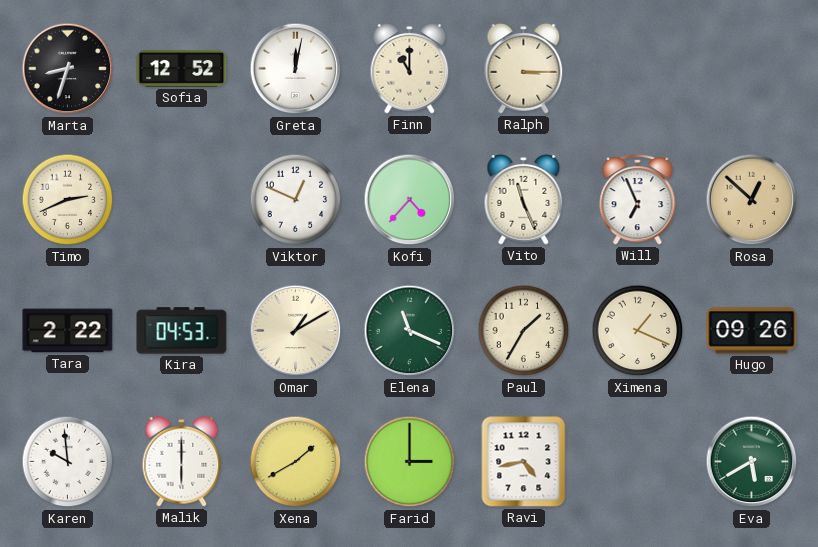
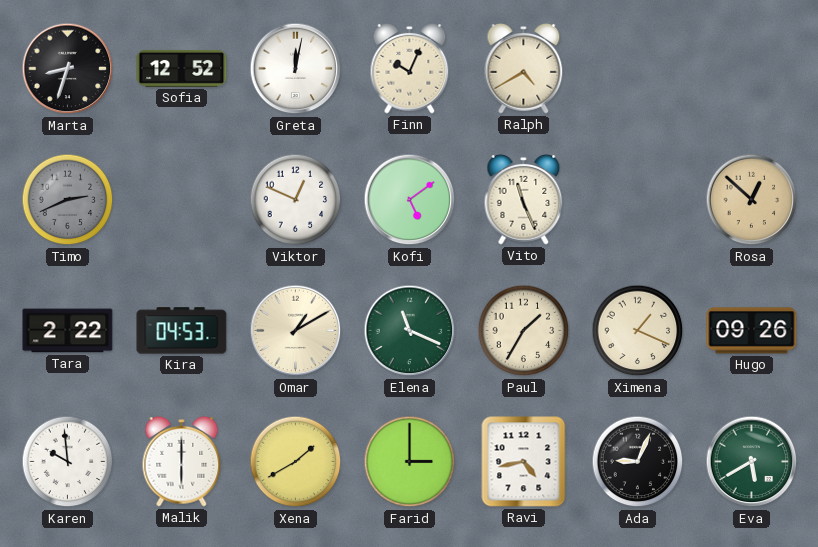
Finn: 11:00 -> 10:04
Ralph: 3:15 -> 4:40
Timo dial: cream -> grey
Kofi: 4:37 -> 5:09
Will: 6:56 -> none
Ada: none -> 9:04
